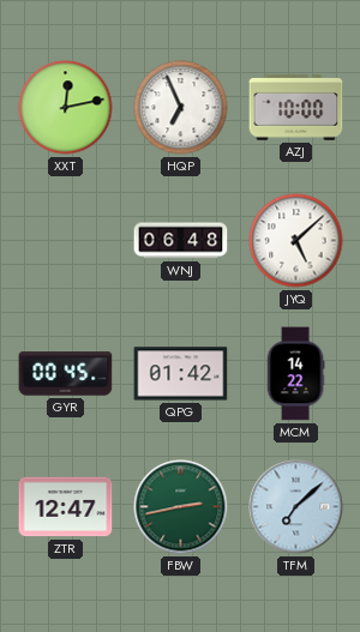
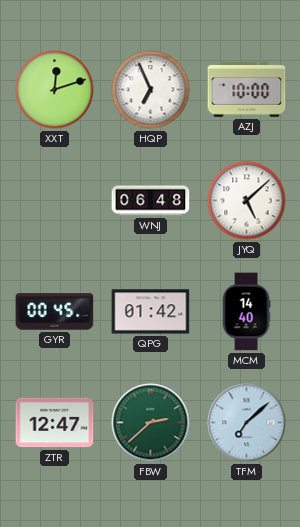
XXT: 12:13 -> 12:12
MCM: 14:22 -> 14:40
FBW: 2:43 -> 2:38
